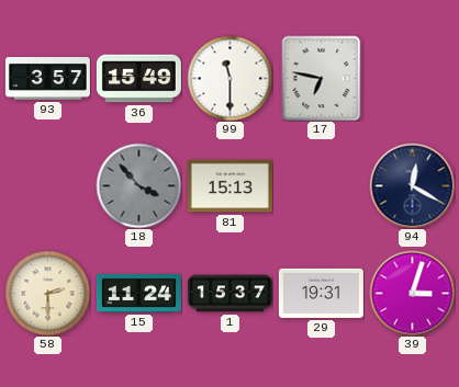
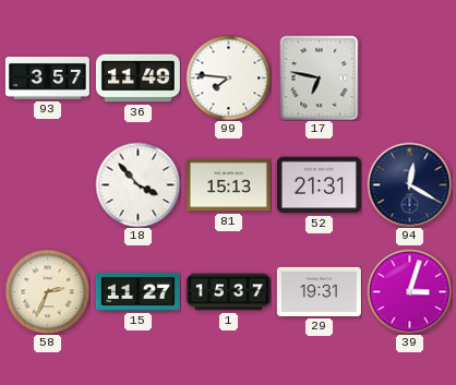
36: 15:49 -> 11:49
99: 11:30 -> 7:46
18 dial: grey -> white
52: none -> 21:31
58: 2:30 -> 2:34
15: 11:24 -> 11:27
